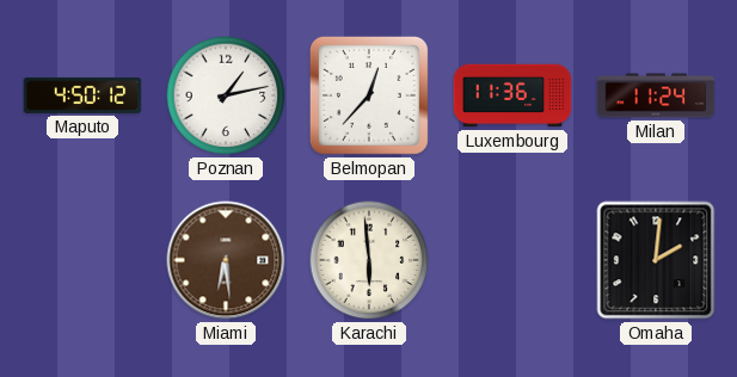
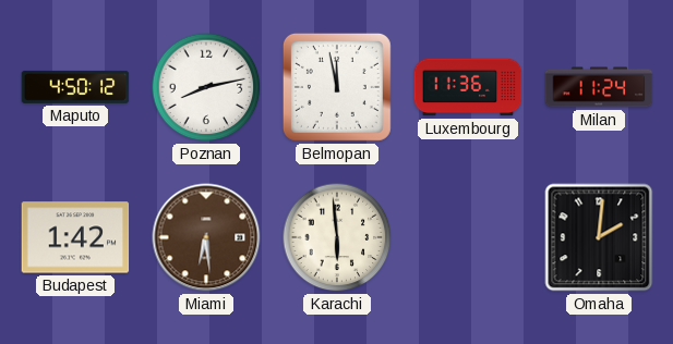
Poznan: 1:13 -> 8:13
Belmopan: 12:37 -> 11:58
Budapest: none -> 1:42
